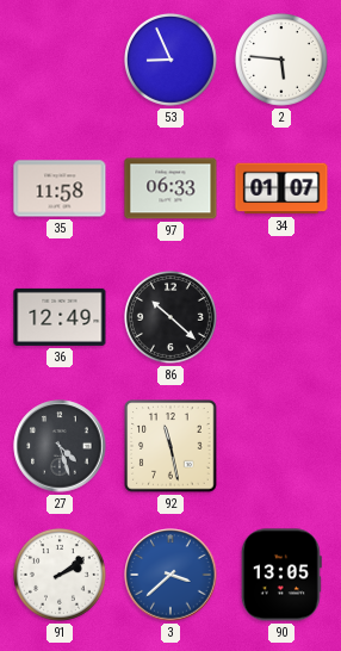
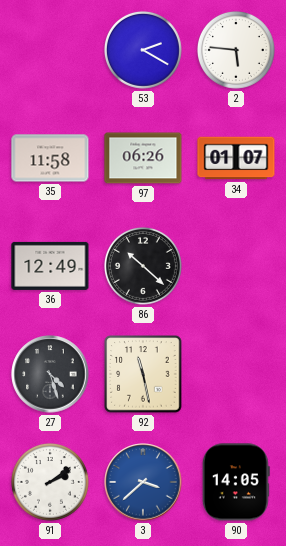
53: 8:56 -> 2:20
97: 06:33 -> 06:26
90: 13:05 -> 14:05
